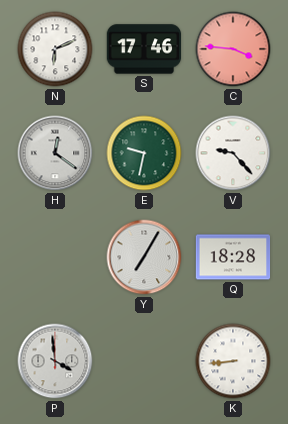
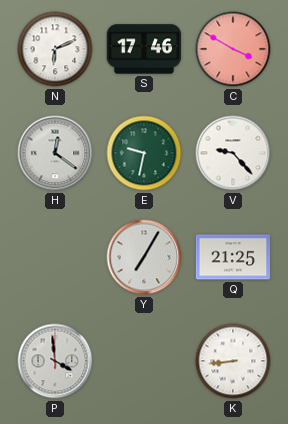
C: 3:46 -> 3:50
Q: 18:28 -> 21:25
